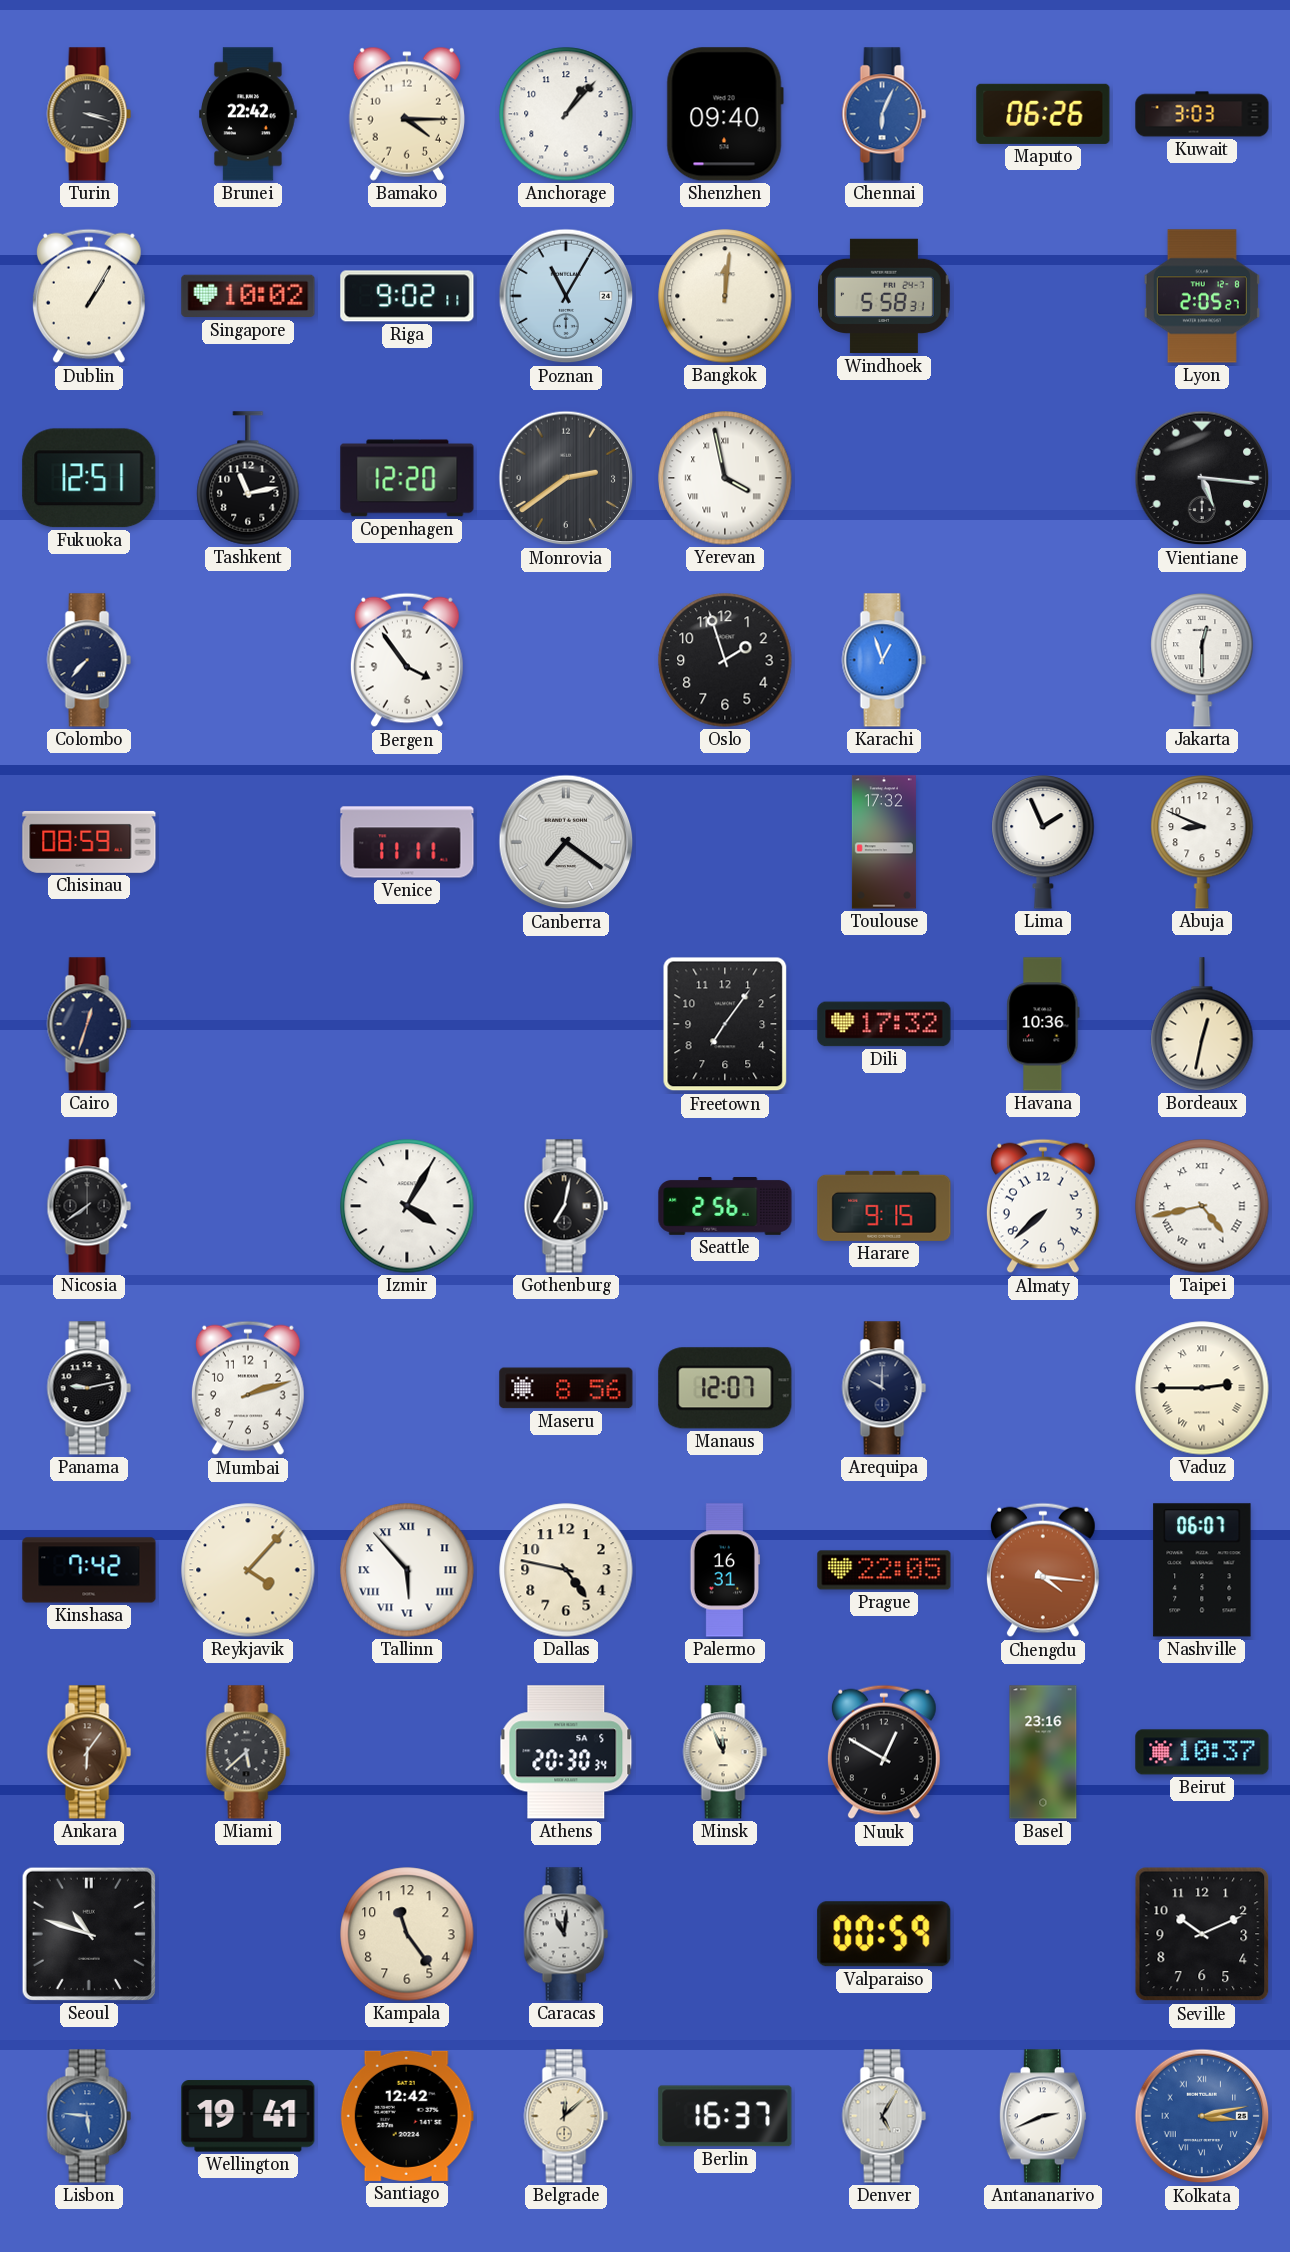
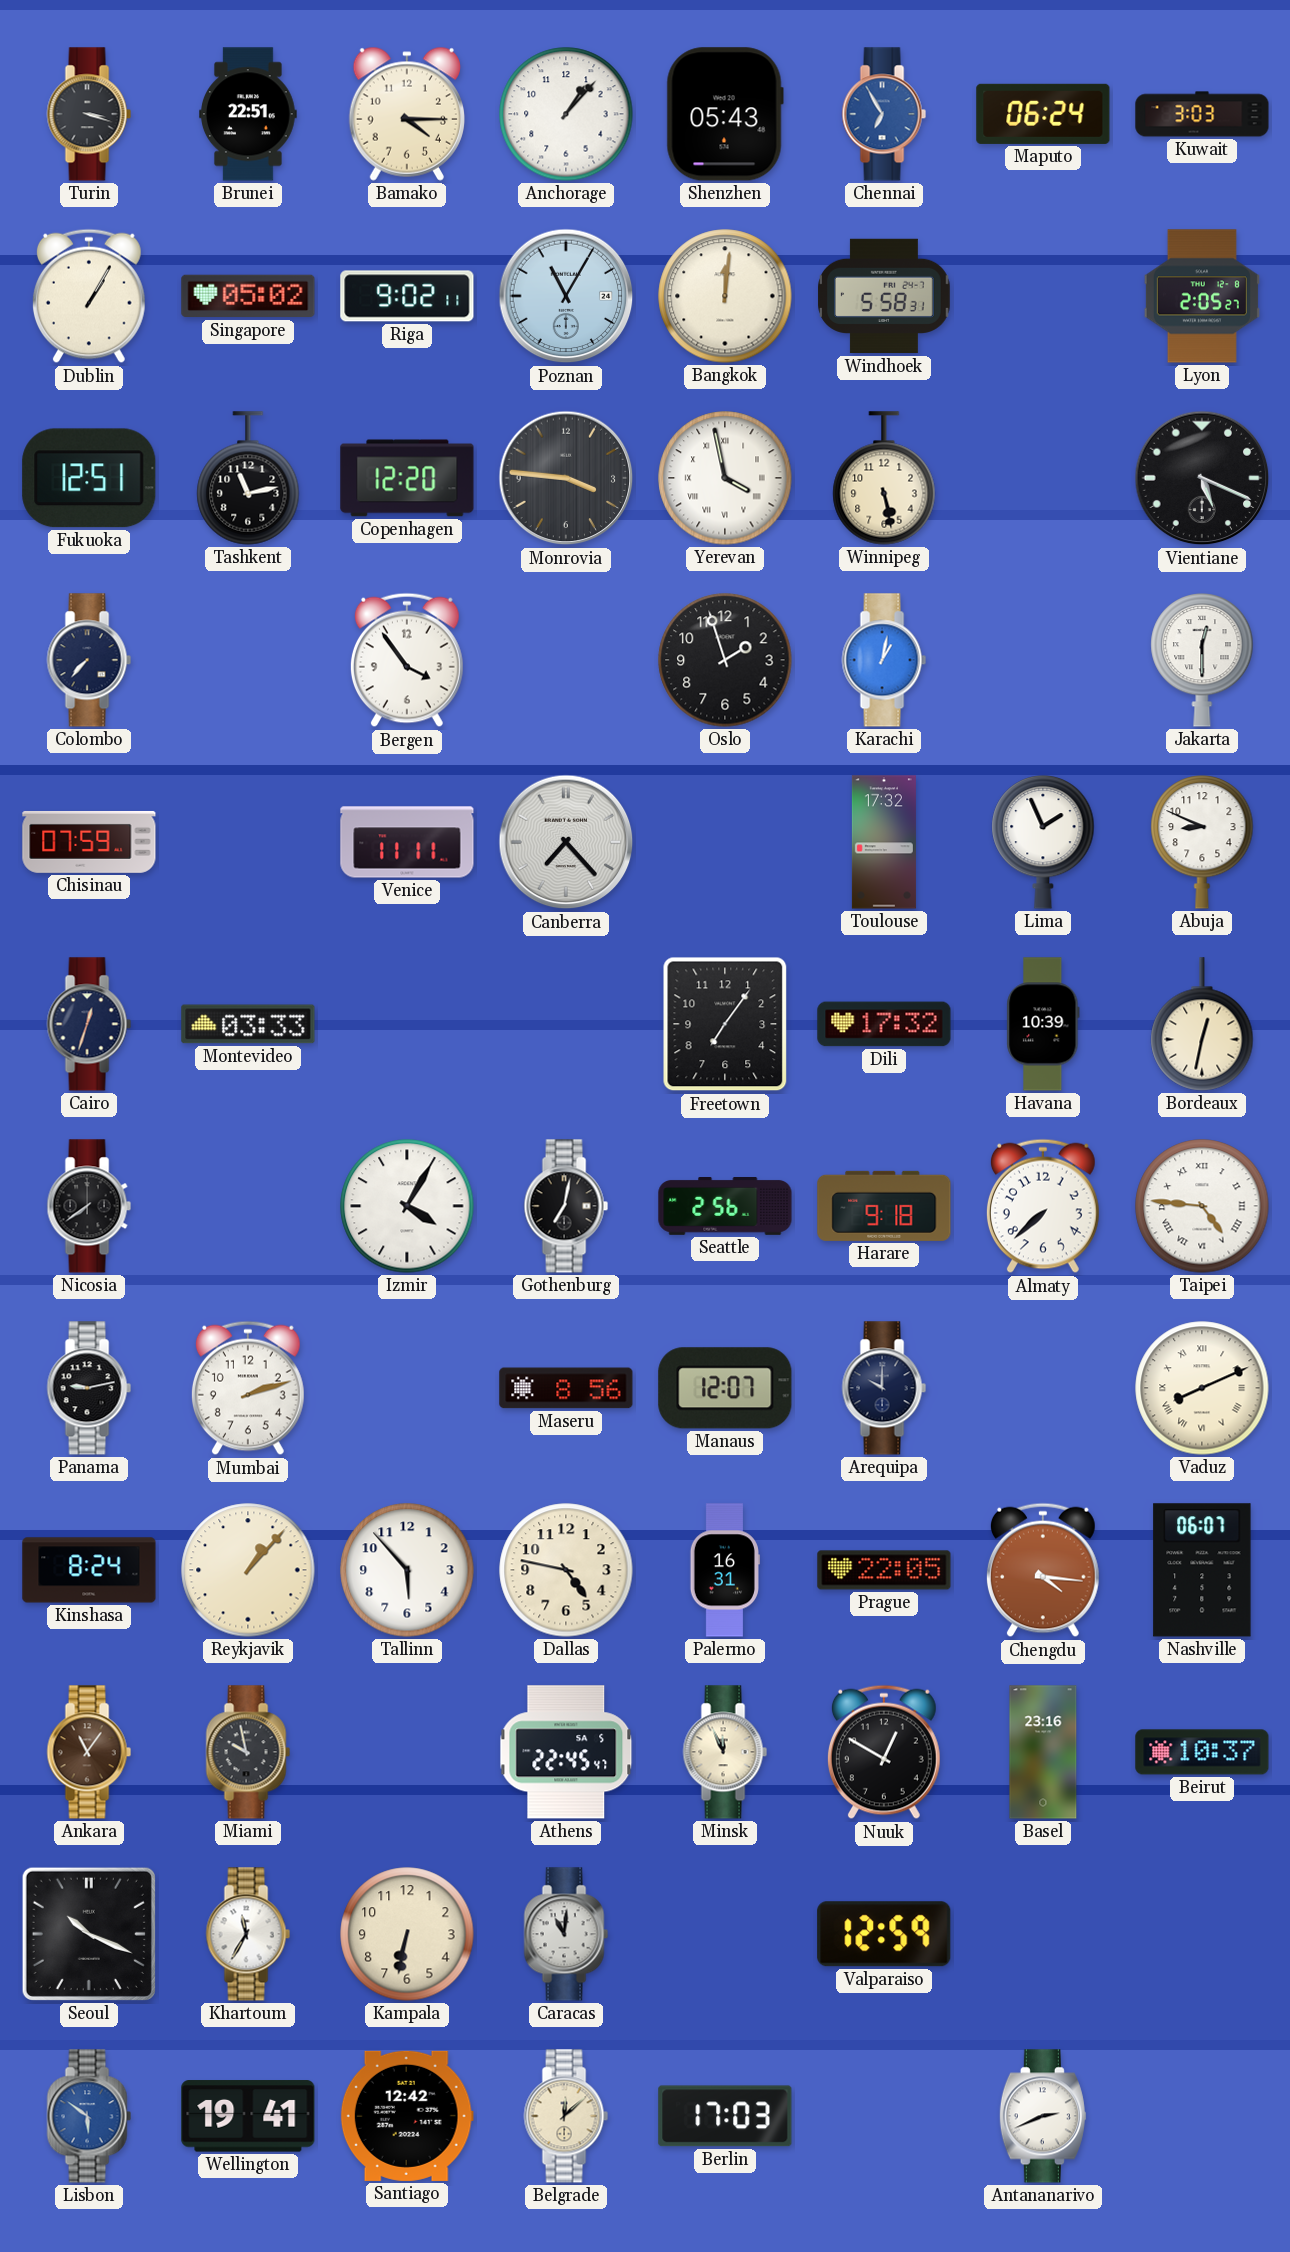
Brunei: 22:42 -> 22:51
Shenzhen: 09:40 -> 05:43
Chennai: 6:04 -> 6:55
Maputo: 06:26 -> 06:24
Singapore: 10:02 -> 05:02
Monrovia: 2:39 -> 3:46
Winnipeg: none -> 5:28
Vientiane: 5:16 -> 5:19
Karachi: 12:57 -> 1:02
Chisinau: 08:59 -> 07:59
Canberra: 7:21 -> 7:23
Montevideo: none -> 03:33
Havana: 10:36 -> 10:39
Harare: 9:15 -> 9:18
Taipei: 4:43 -> 4:46
Vaduz: 2:45 -> 8:11
Kinshasa: 7:42 -> 8:24
Reykjavik: 4:07 -> 1:07
Tallinn numerals: Roman -> Arabic
Ankara: 6:06 -> 11:06
Miami: 5:38 -> 9:58
Athens: 20:30 -> 22:45
Seoul: 10:48 -> 10:19
Khartoum: none -> 11:35
Kampala: 11:24 -> 6:32
Valparaiso: 00:59 -> 12:59
Seville: 10:11 -> none
Lisbon: 5:46 -> 5:51
Berlin: 16:37 -> 17:03
Denver: 5:05 -> none
Kolkata: 3:13 -> none
